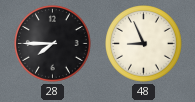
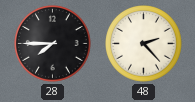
48: 8:56 -> 2:23
